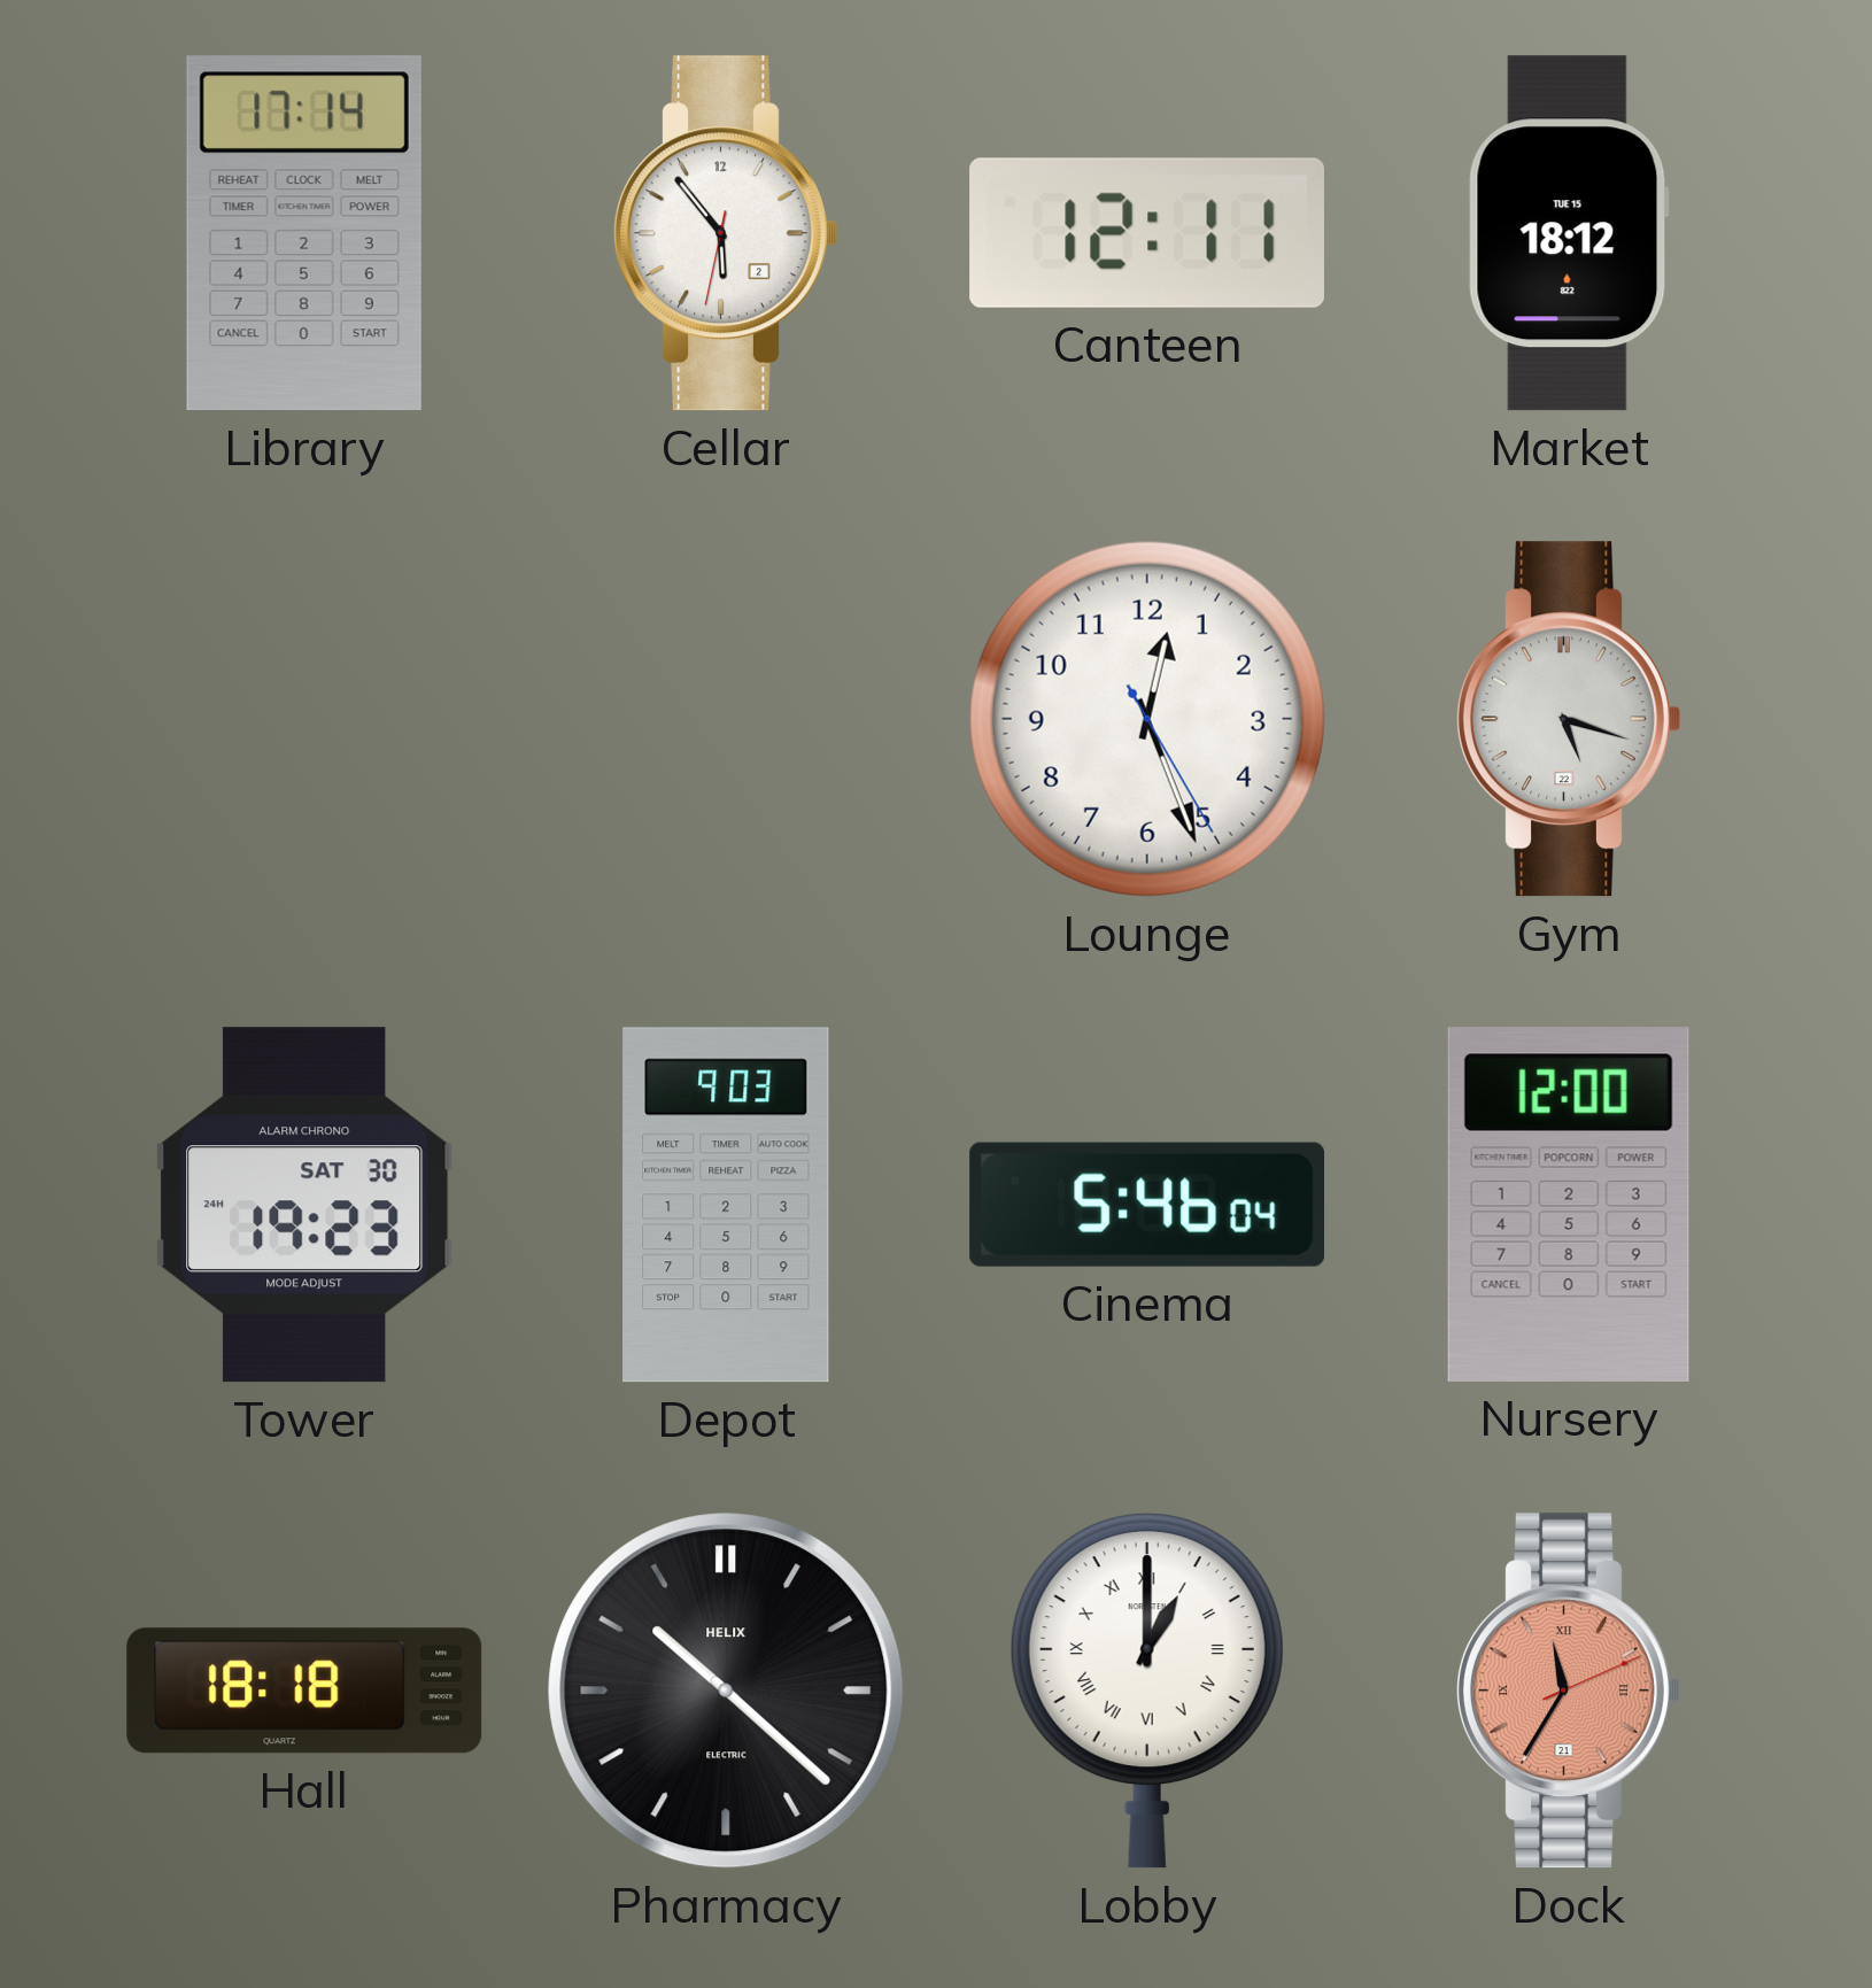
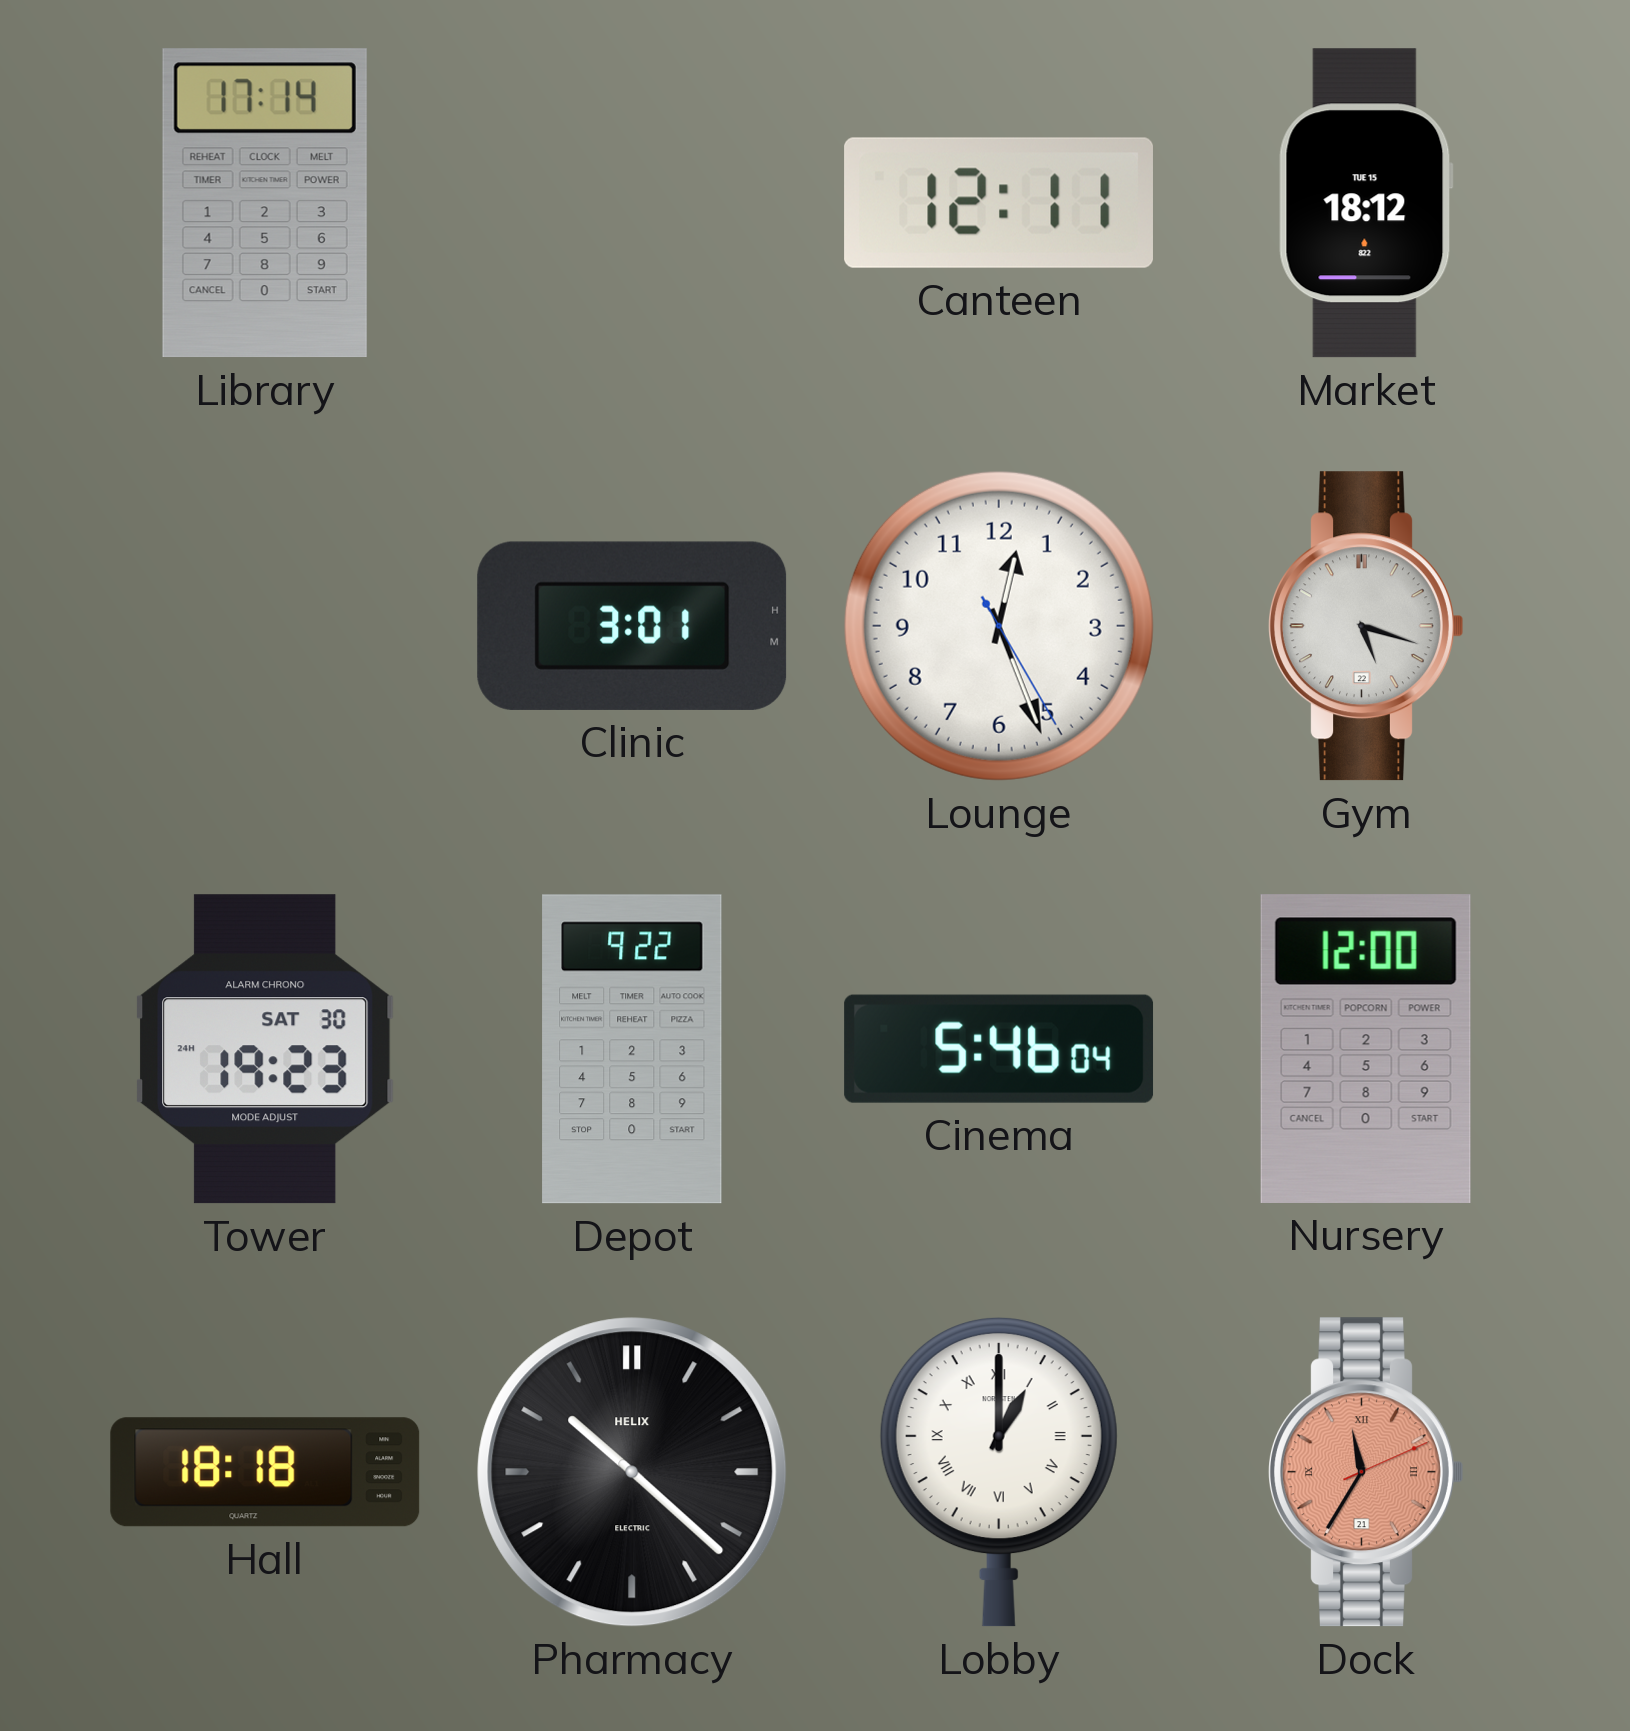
Cellar: 5:53 -> none
Clinic: none -> 3:01
Depot: 9:03 -> 9:22
